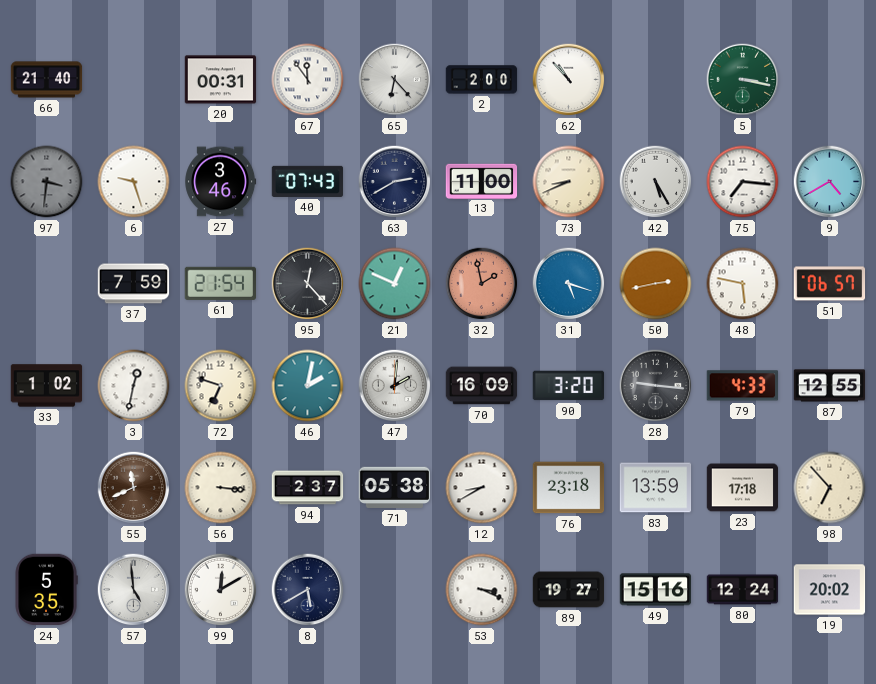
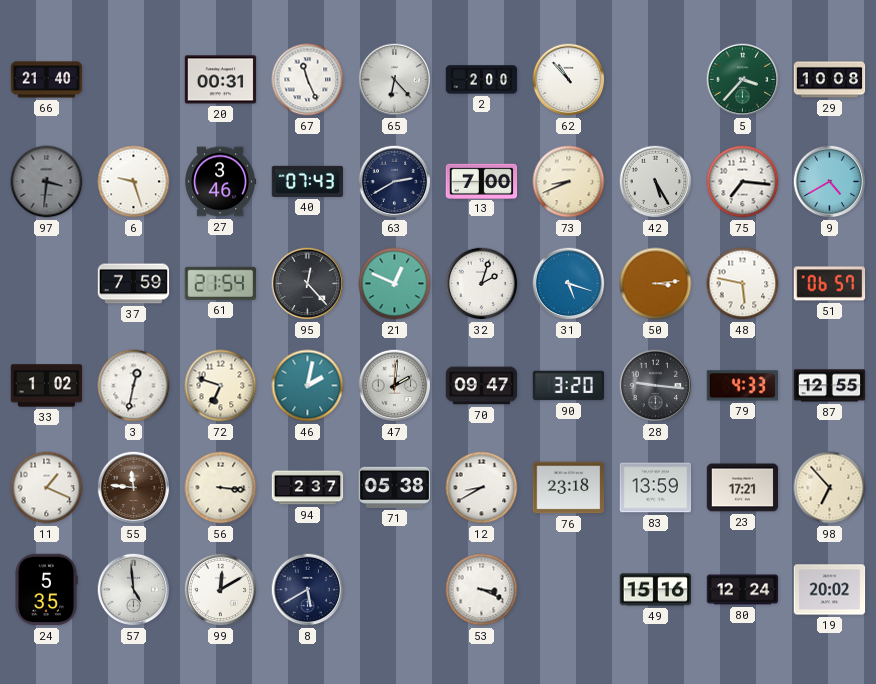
67: 11:54 -> 11:26
5: 3:17 -> 3:37
29: none -> 10:08
13: 11:00 -> 7:00
32: 1:58 -> 2:03
32 dial: salmon -> white
50: 2:43 -> 3:14
70: 16:09 -> 09:47
11: none -> 1:19
55: 11:41 -> 11:46
23: 17:18 -> 17:21
89: 19:27 -> none
